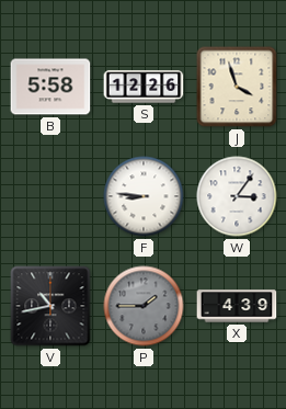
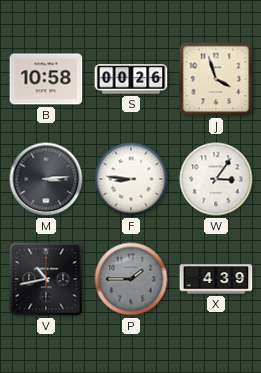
B: 5:58 -> 10:58
S: 12:26 -> 00:26
M: none -> 3:14
